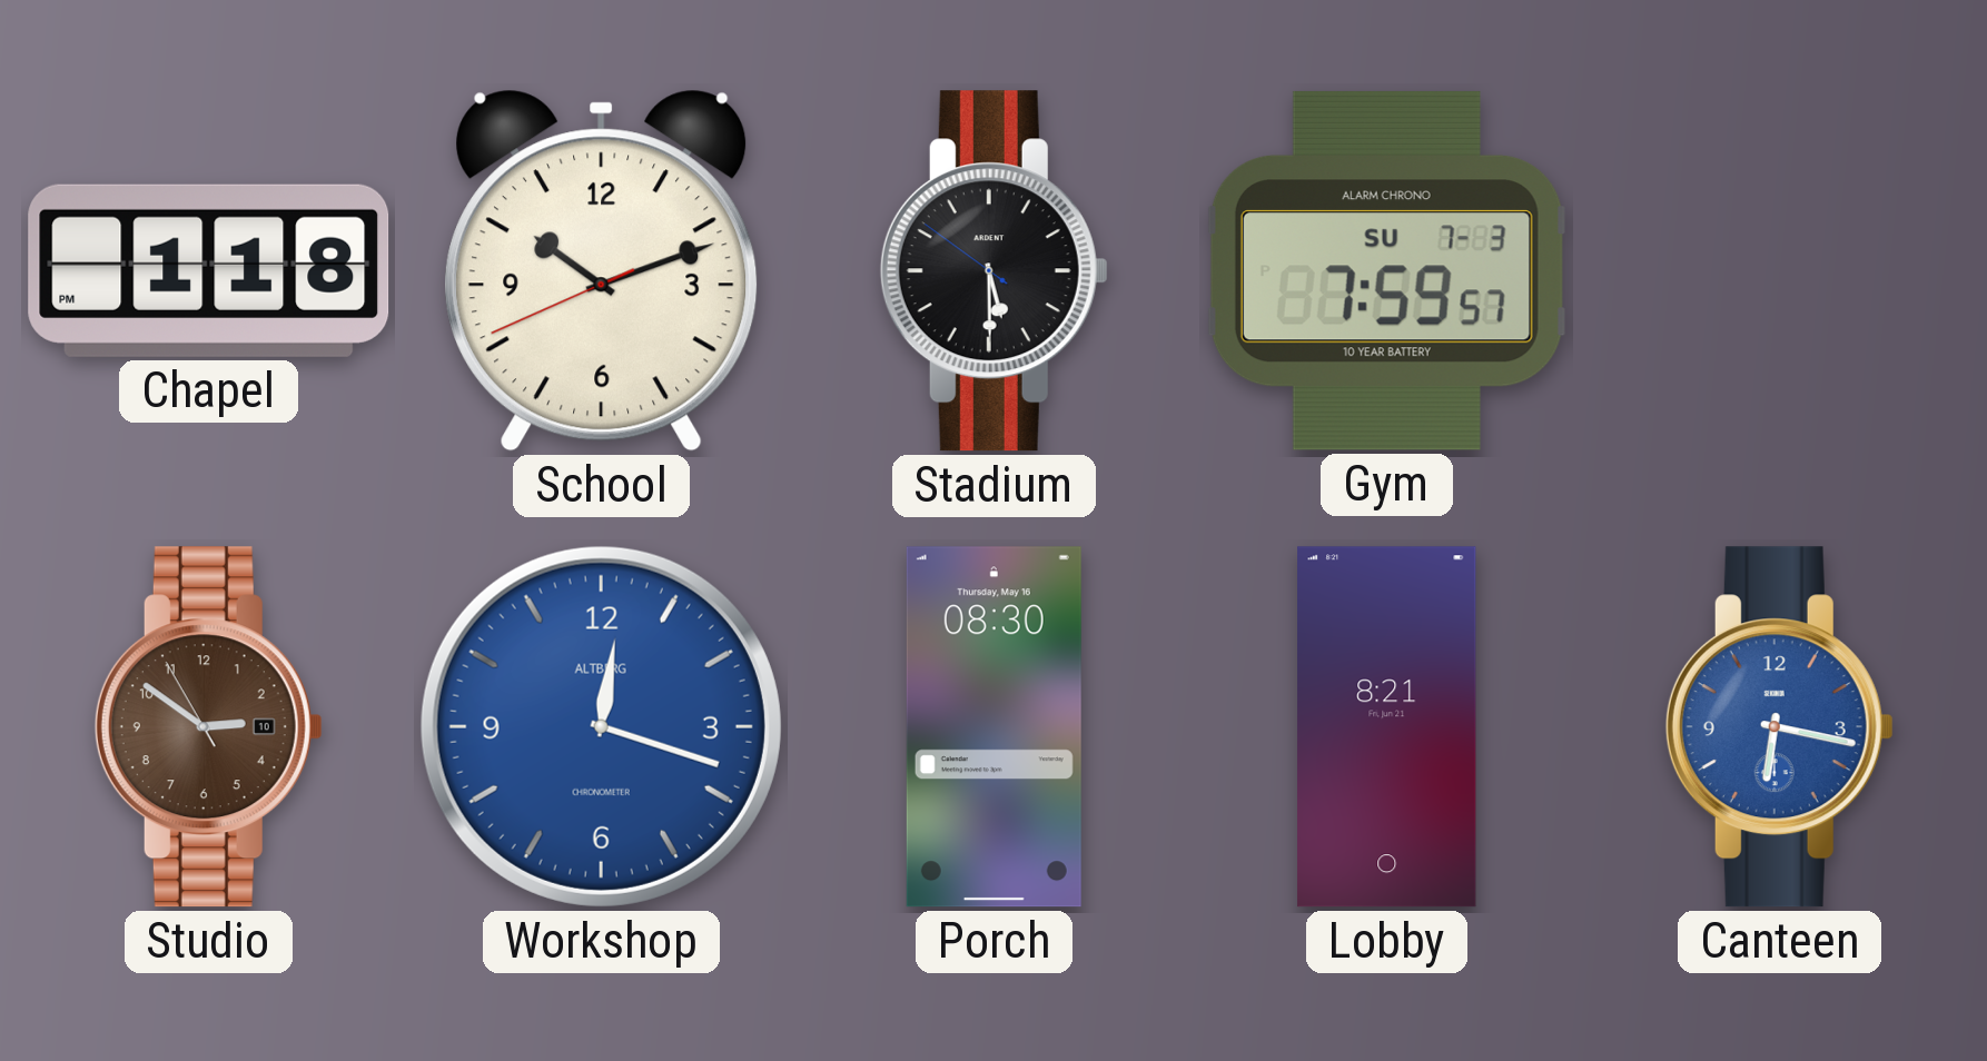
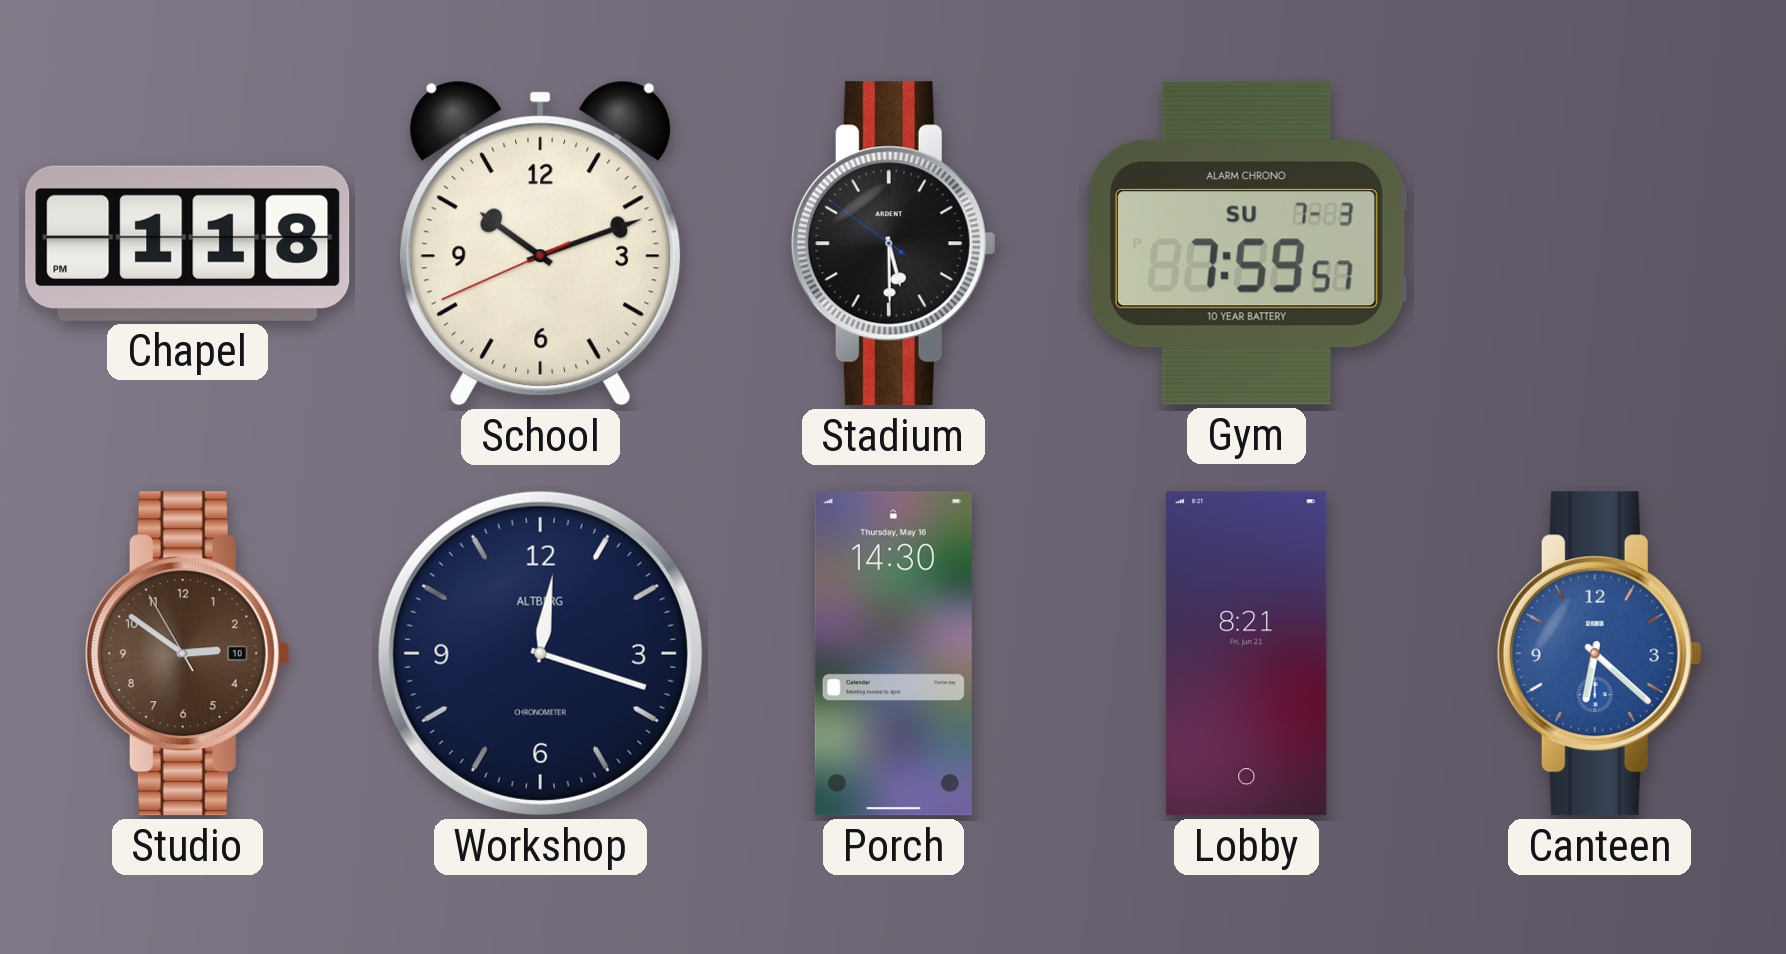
Workshop dial: blue -> navy
Porch: 08:30 -> 14:30
Canteen: 6:17 -> 6:22
